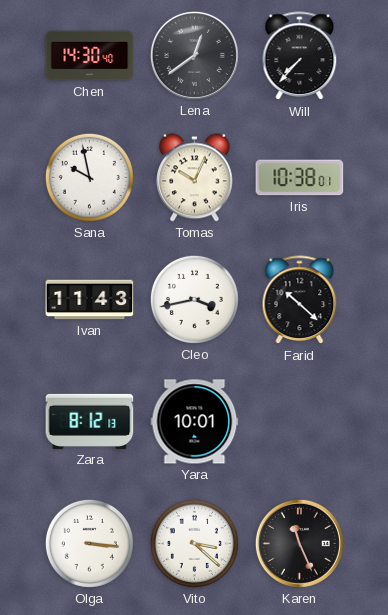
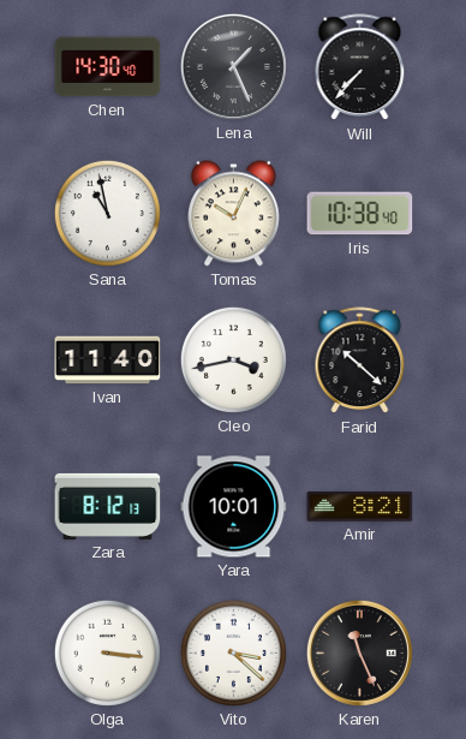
Lena: 12:39 -> 1:26
Sana: 9:58 -> 10:58
Iris: 10:38:01 -> 10:38:40
Ivan: 11:43 -> 11:40
Amir: none -> 8:21
